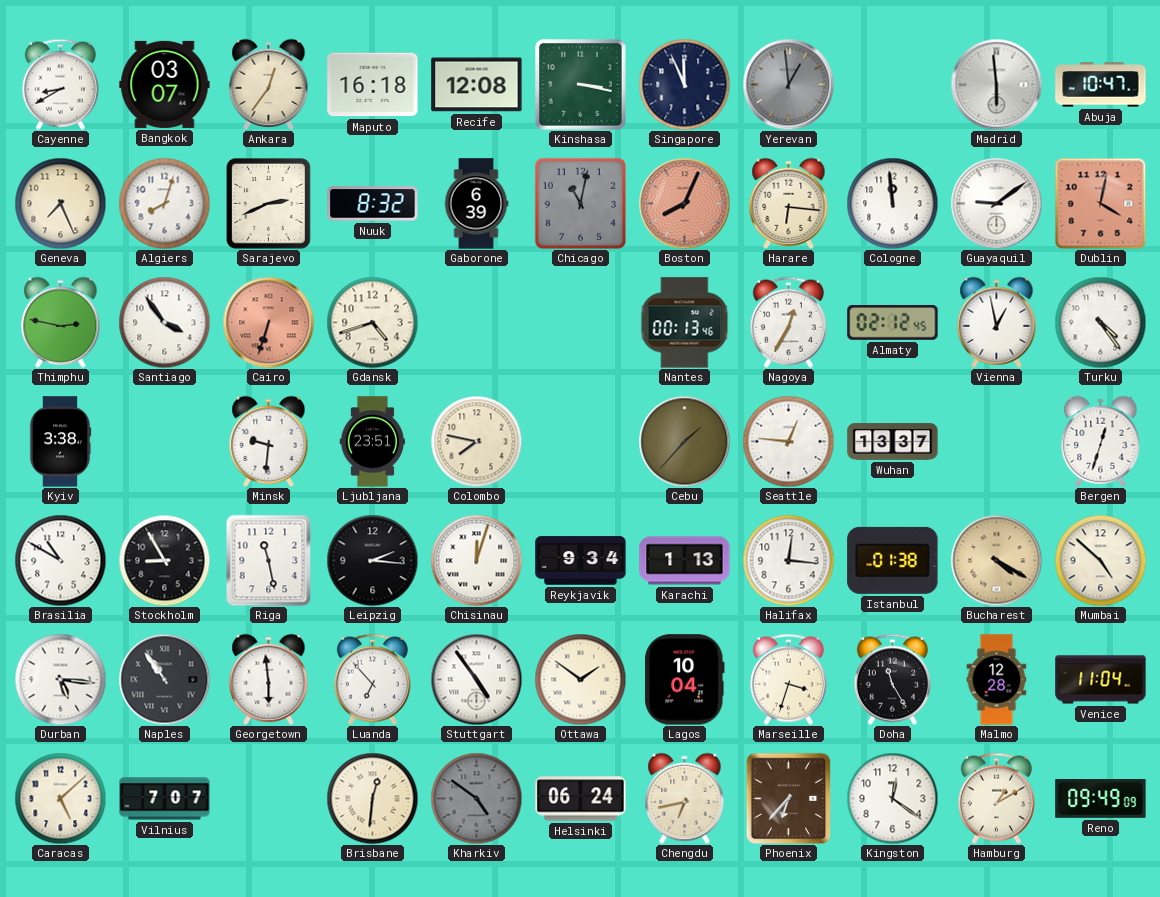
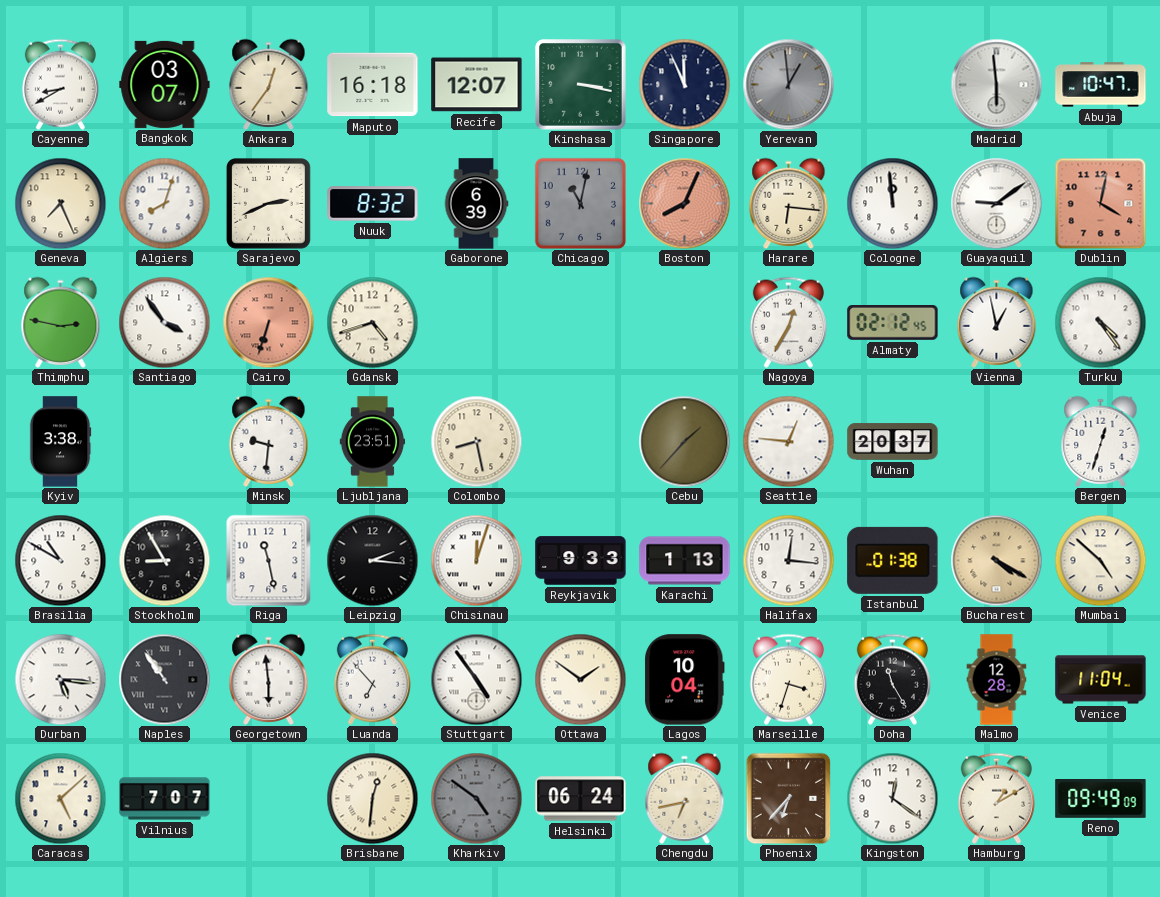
Recife: 12:08 -> 12:07
Nantes: 00:13 -> none
Colombo: 7:47 -> 8:28
Wuhan: 13:37 -> 20:37
Reykjavik: 9:34 -> 9:33
